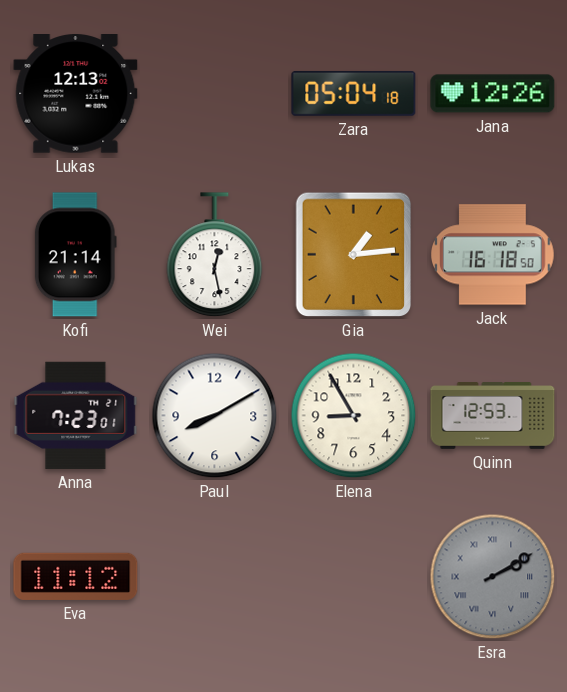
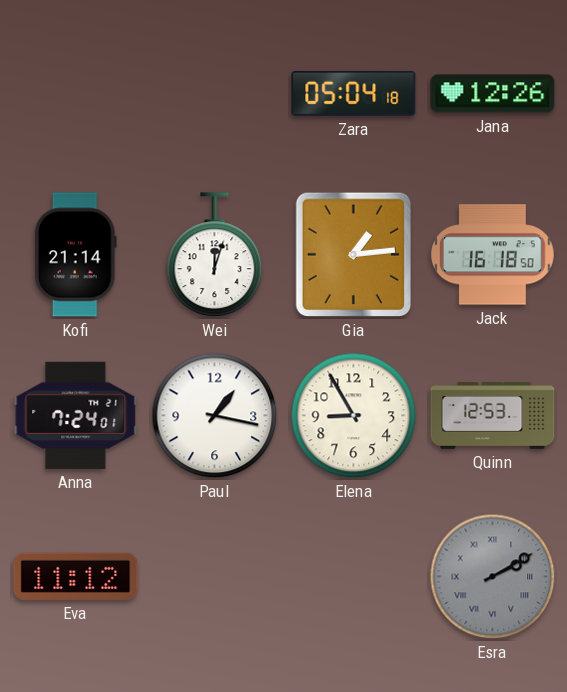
Lukas: 12:13 -> none
Wei: 12:28 -> 12:03
Anna: 7:23 -> 7:24
Paul: 8:10 -> 1:17
